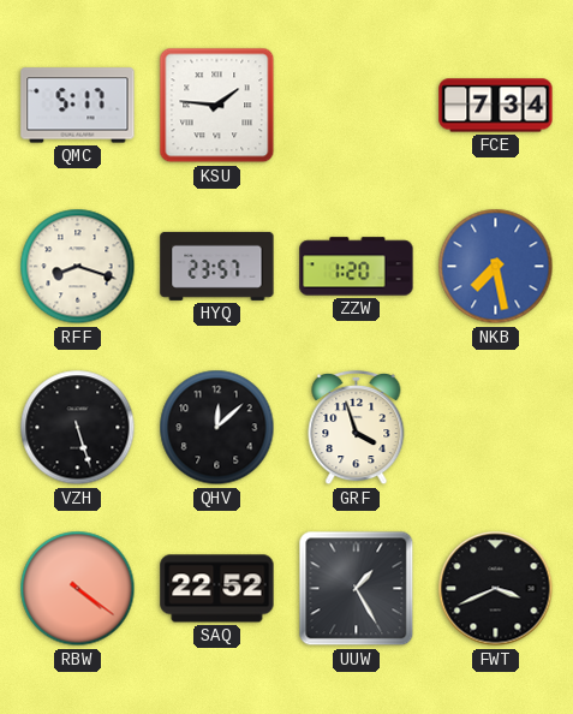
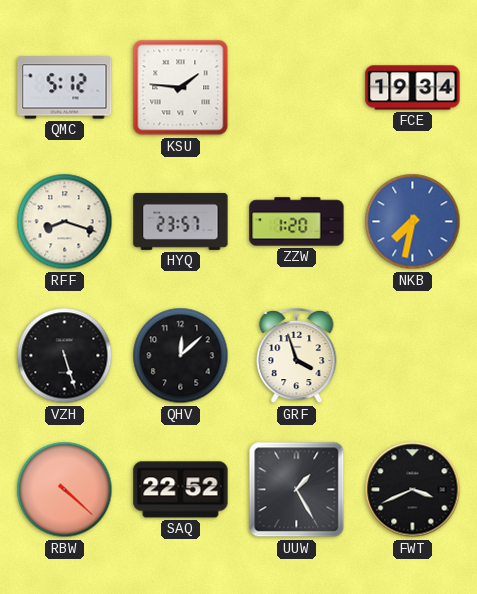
QMC: 5:17 -> 5:12
FCE: 7:34 -> 19:34
NKB: 7:28 -> 7:32
RBW: 4:21 -> 4:22
